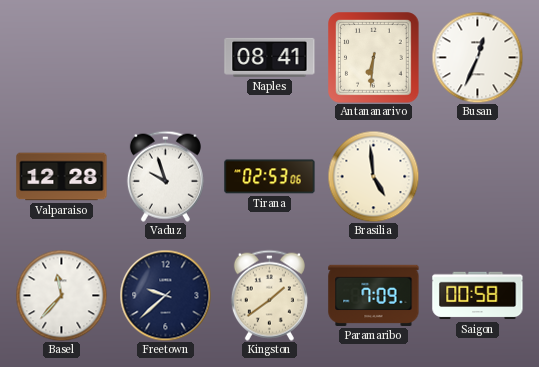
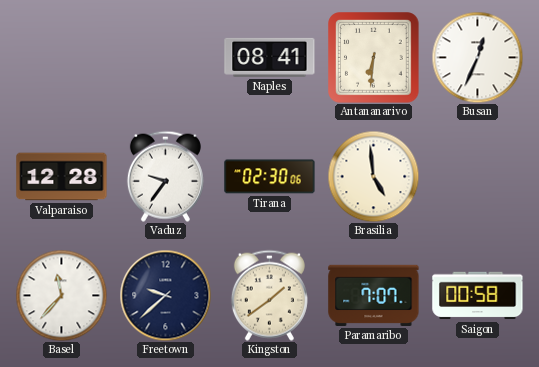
Vaduz: 9:57 -> 9:36
Tirana: 02:53 -> 02:30
Paramaribo: 7:09 -> 7:07
